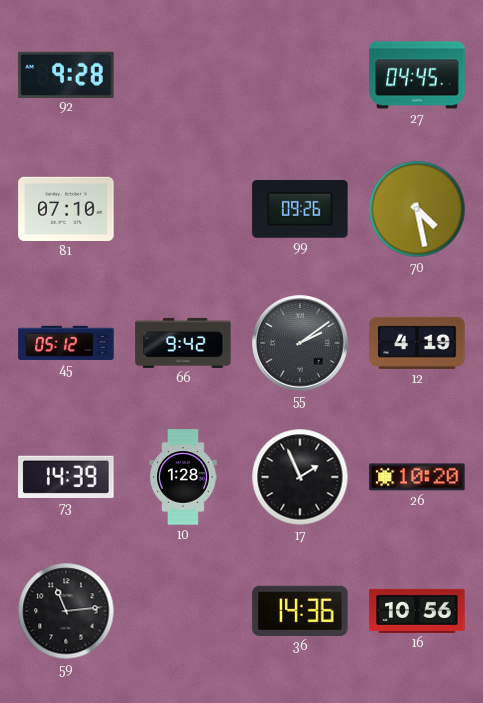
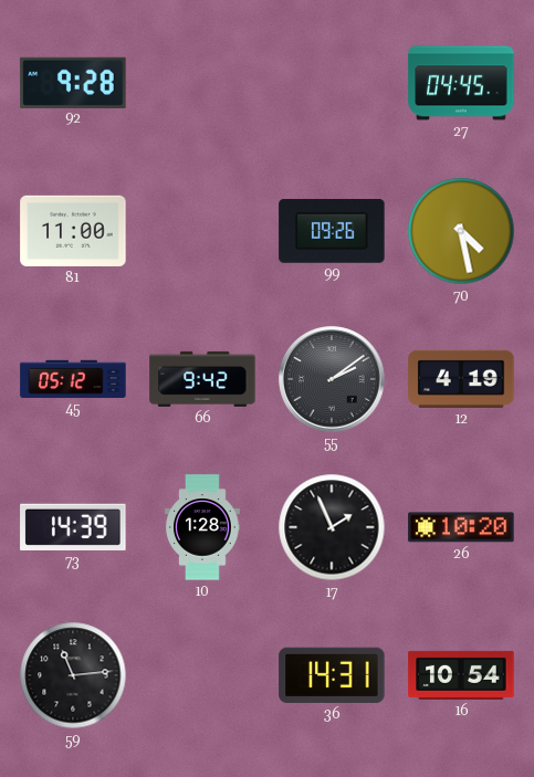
81: 07:10 -> 11:00
36: 14:36 -> 14:31
16: 10:56 -> 10:54
